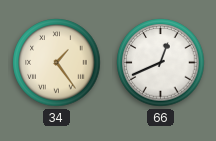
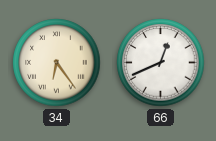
34: 1:24 -> 6:24
